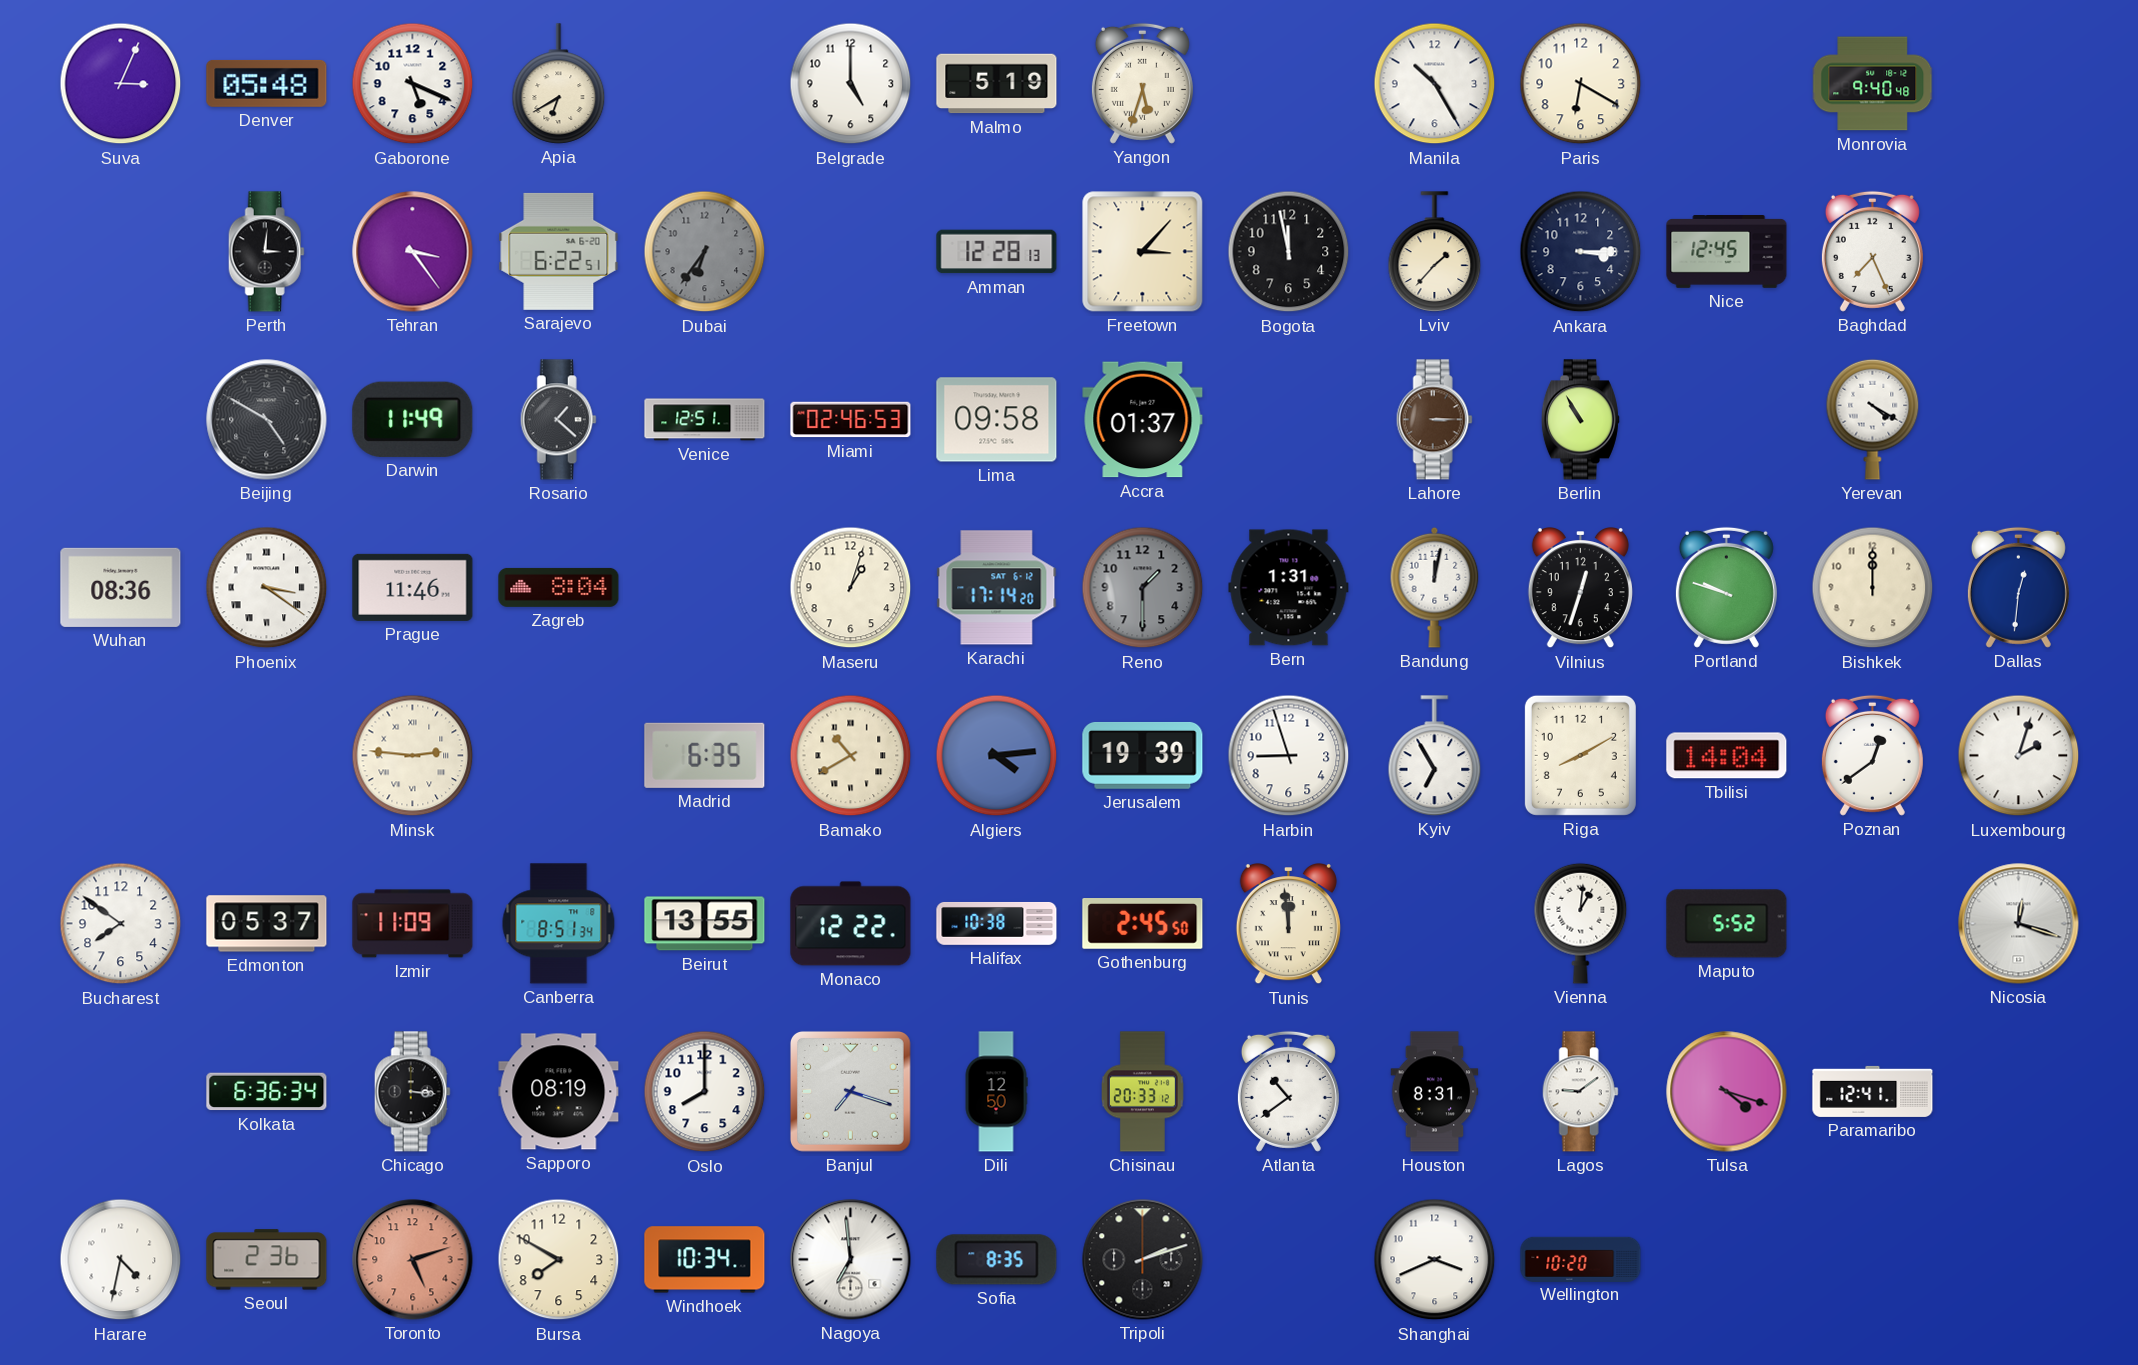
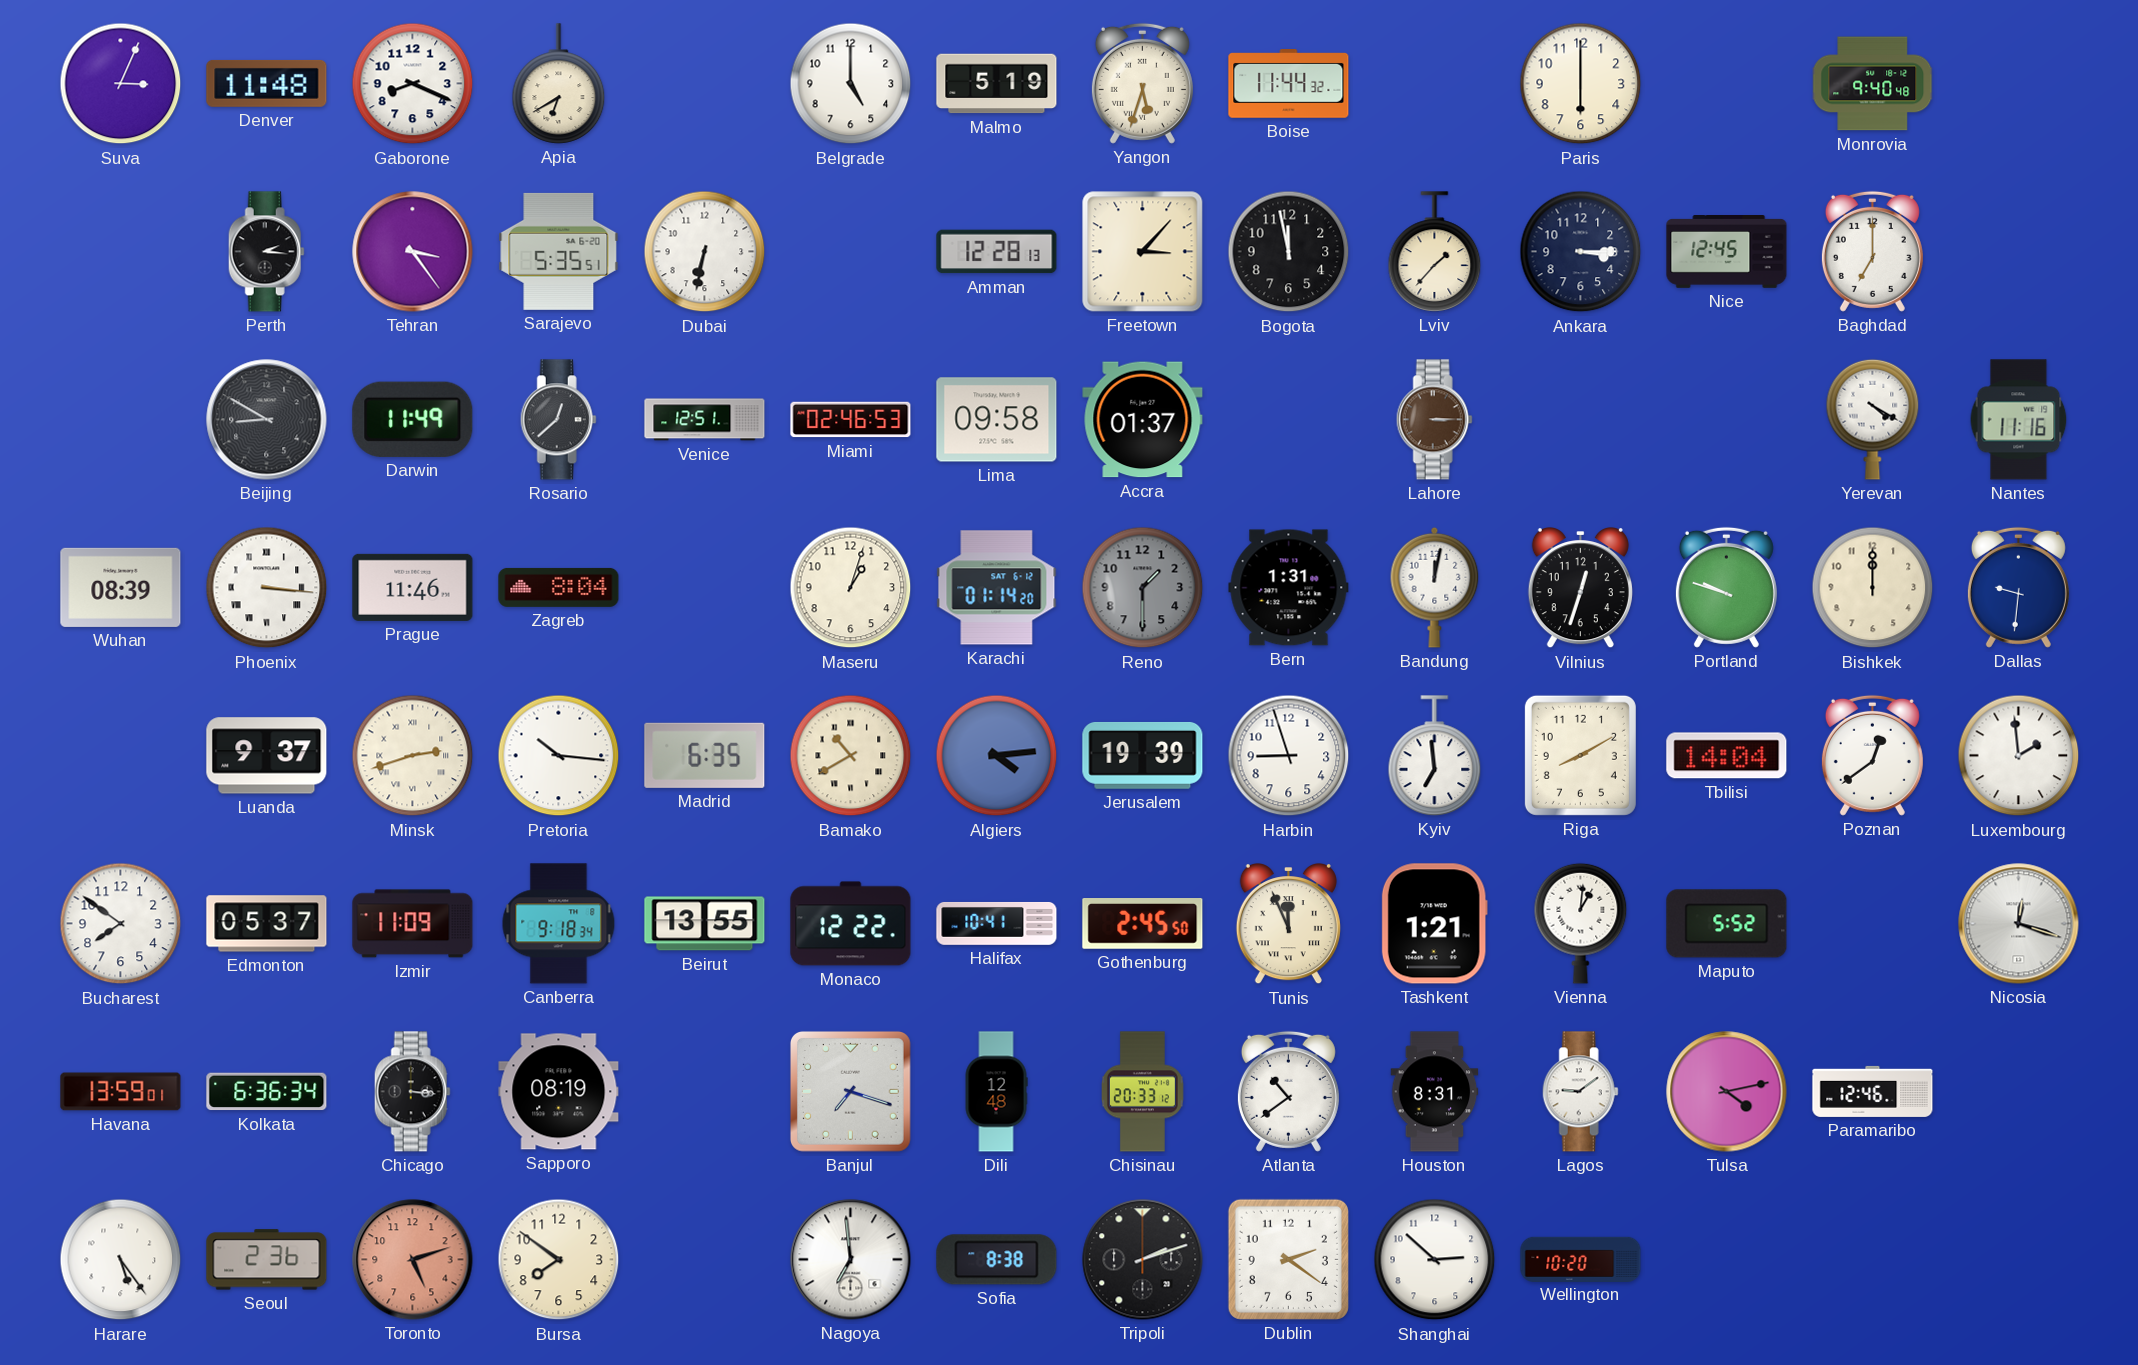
Denver: 05:48 -> 11:48
Gaborone: 5:19 -> 8:19
Boise: none -> 11:44
Manila: 10:25 -> none
Paris: 6:20 -> 6:00
Perth: 3:01 -> 2:16
Sarajevo: 6:22 -> 5:35
Dubai: 6:36 -> 6:32
Dubai dial: grey -> white
Baghdad: 7:26 -> 7:00
Beijing: 4:50 -> 8:50
Rosario: 1:22 -> 12:38
Berlin: 10:55 -> none
Nantes: none -> 11:16
Wuhan: 08:36 -> 08:39
Phoenix: 3:21 -> 3:16
Karachi: 17:14 -> 01:14
Dallas: 12:31 -> 9:31
Luanda: none -> 9:37
Minsk: 2:46 -> 2:42
Pretoria: none -> 10:16
Kyiv: 6:55 -> 6:59
Luxembourg: 2:03 -> 1:59
Canberra: 8:51 -> 9:18
Halifax: 10:38 -> 10:41
Tunis: 11:59 -> 11:56
Tashkent: none -> 1:21
Havana: none -> 13:59
Oslo: 8:00 -> none
Dili: 12:50 -> 12:48
Tulsa: 4:18 -> 4:13
Paramaribo: 12:41 -> 12:46
Harare: 4:32 -> 5:24
Bursa: 7:50 -> 7:51
Windhoek: 10:34 -> none
Sofia: 8:35 -> 8:38
Dublin: none -> 2:21
Shanghai: 3:41 -> 2:52
